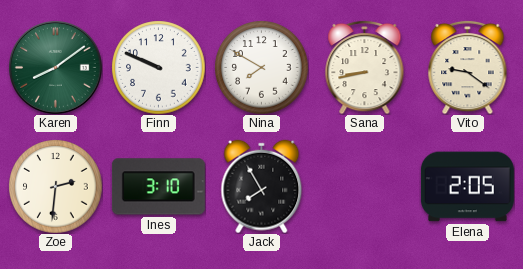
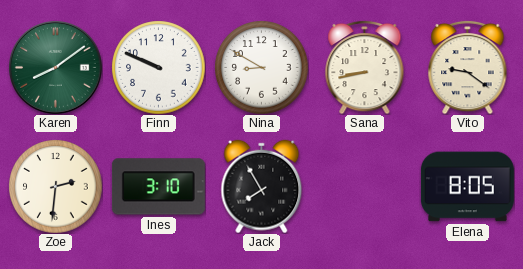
Nina: 7:50 -> 8:50
Elena: 2:05 -> 8:05
